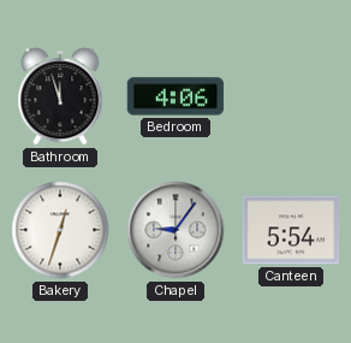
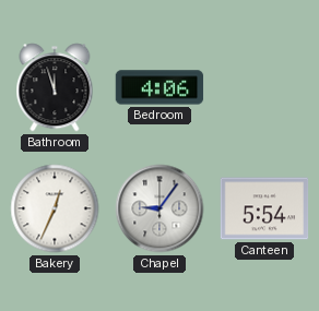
Bakery: 12:33 -> 12:34
